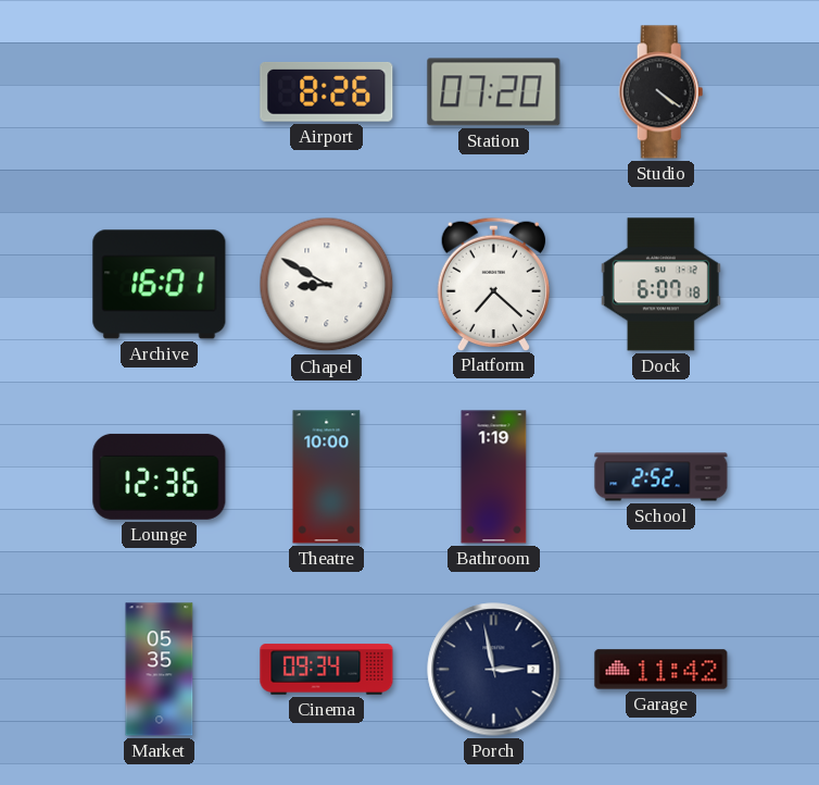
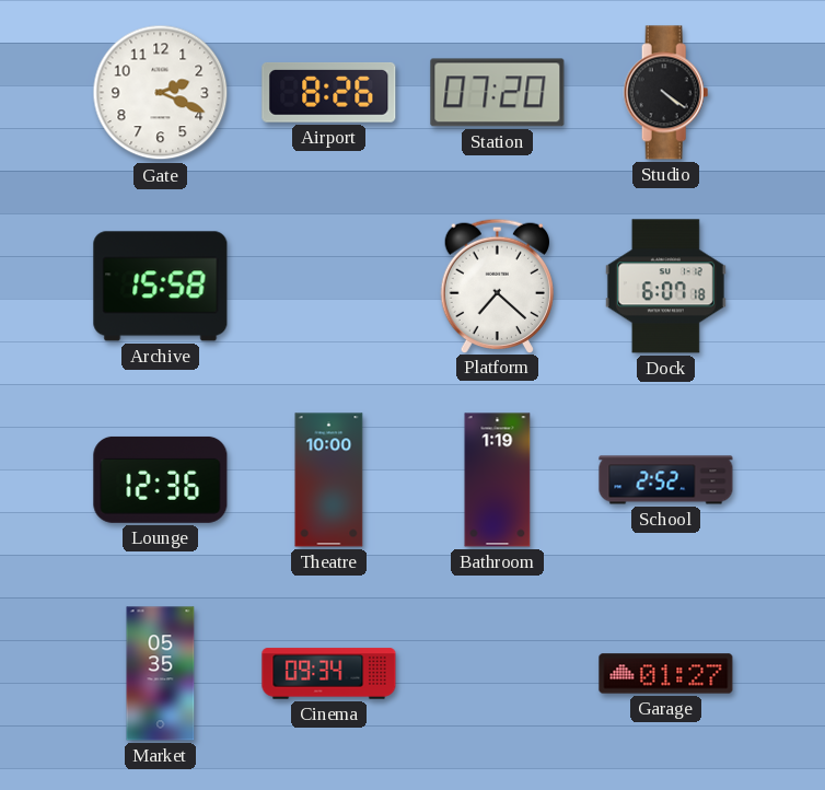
Gate: none -> 2:19
Archive: 16:01 -> 15:58
Chapel: 8:50 -> none
Porch: 2:58 -> none
Garage: 11:42 -> 01:27
